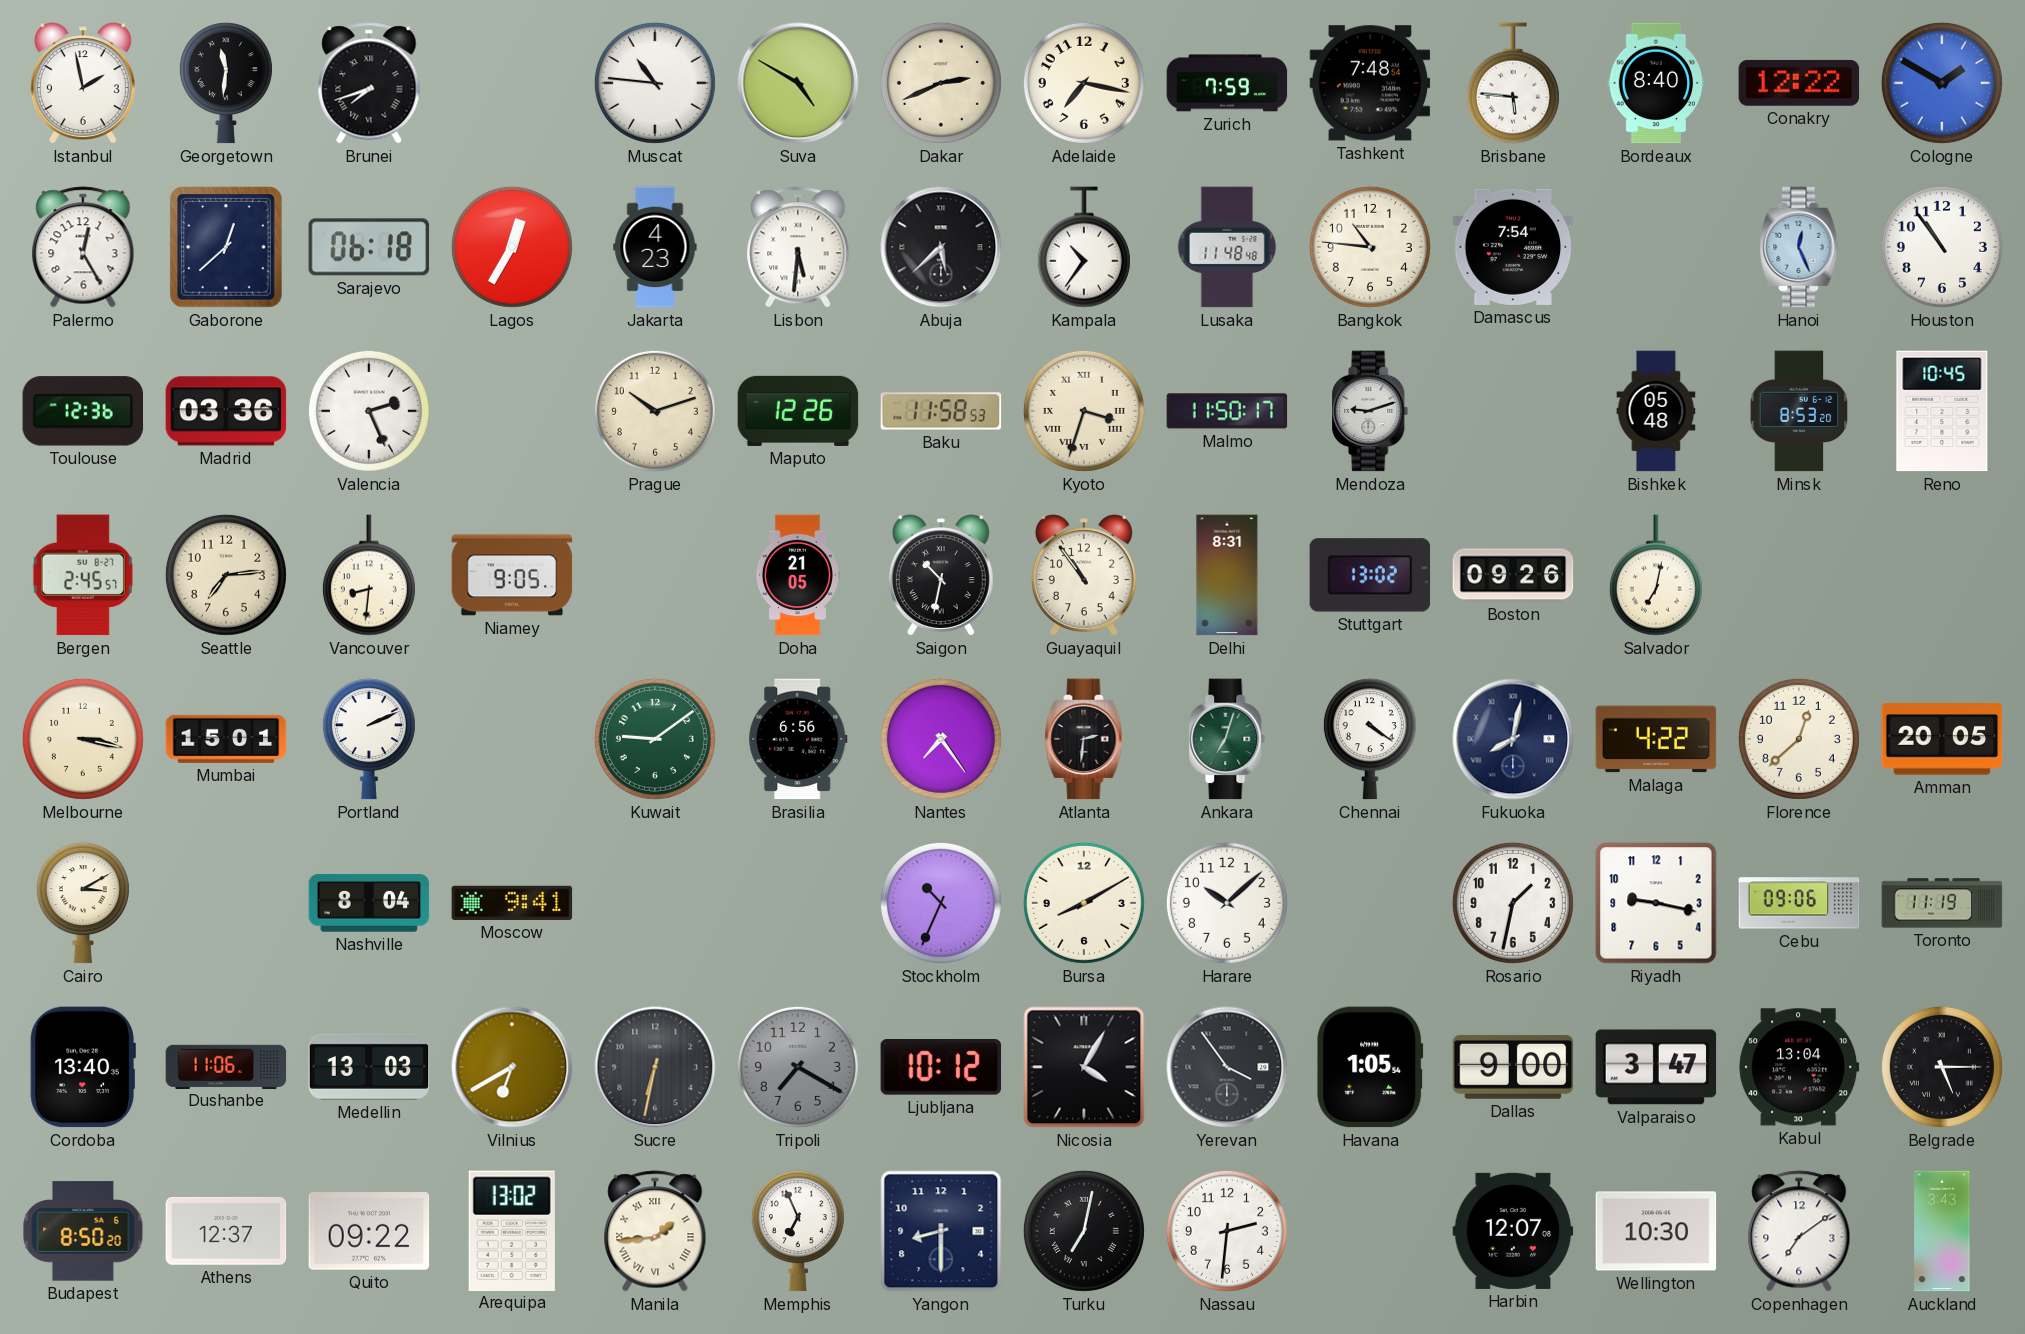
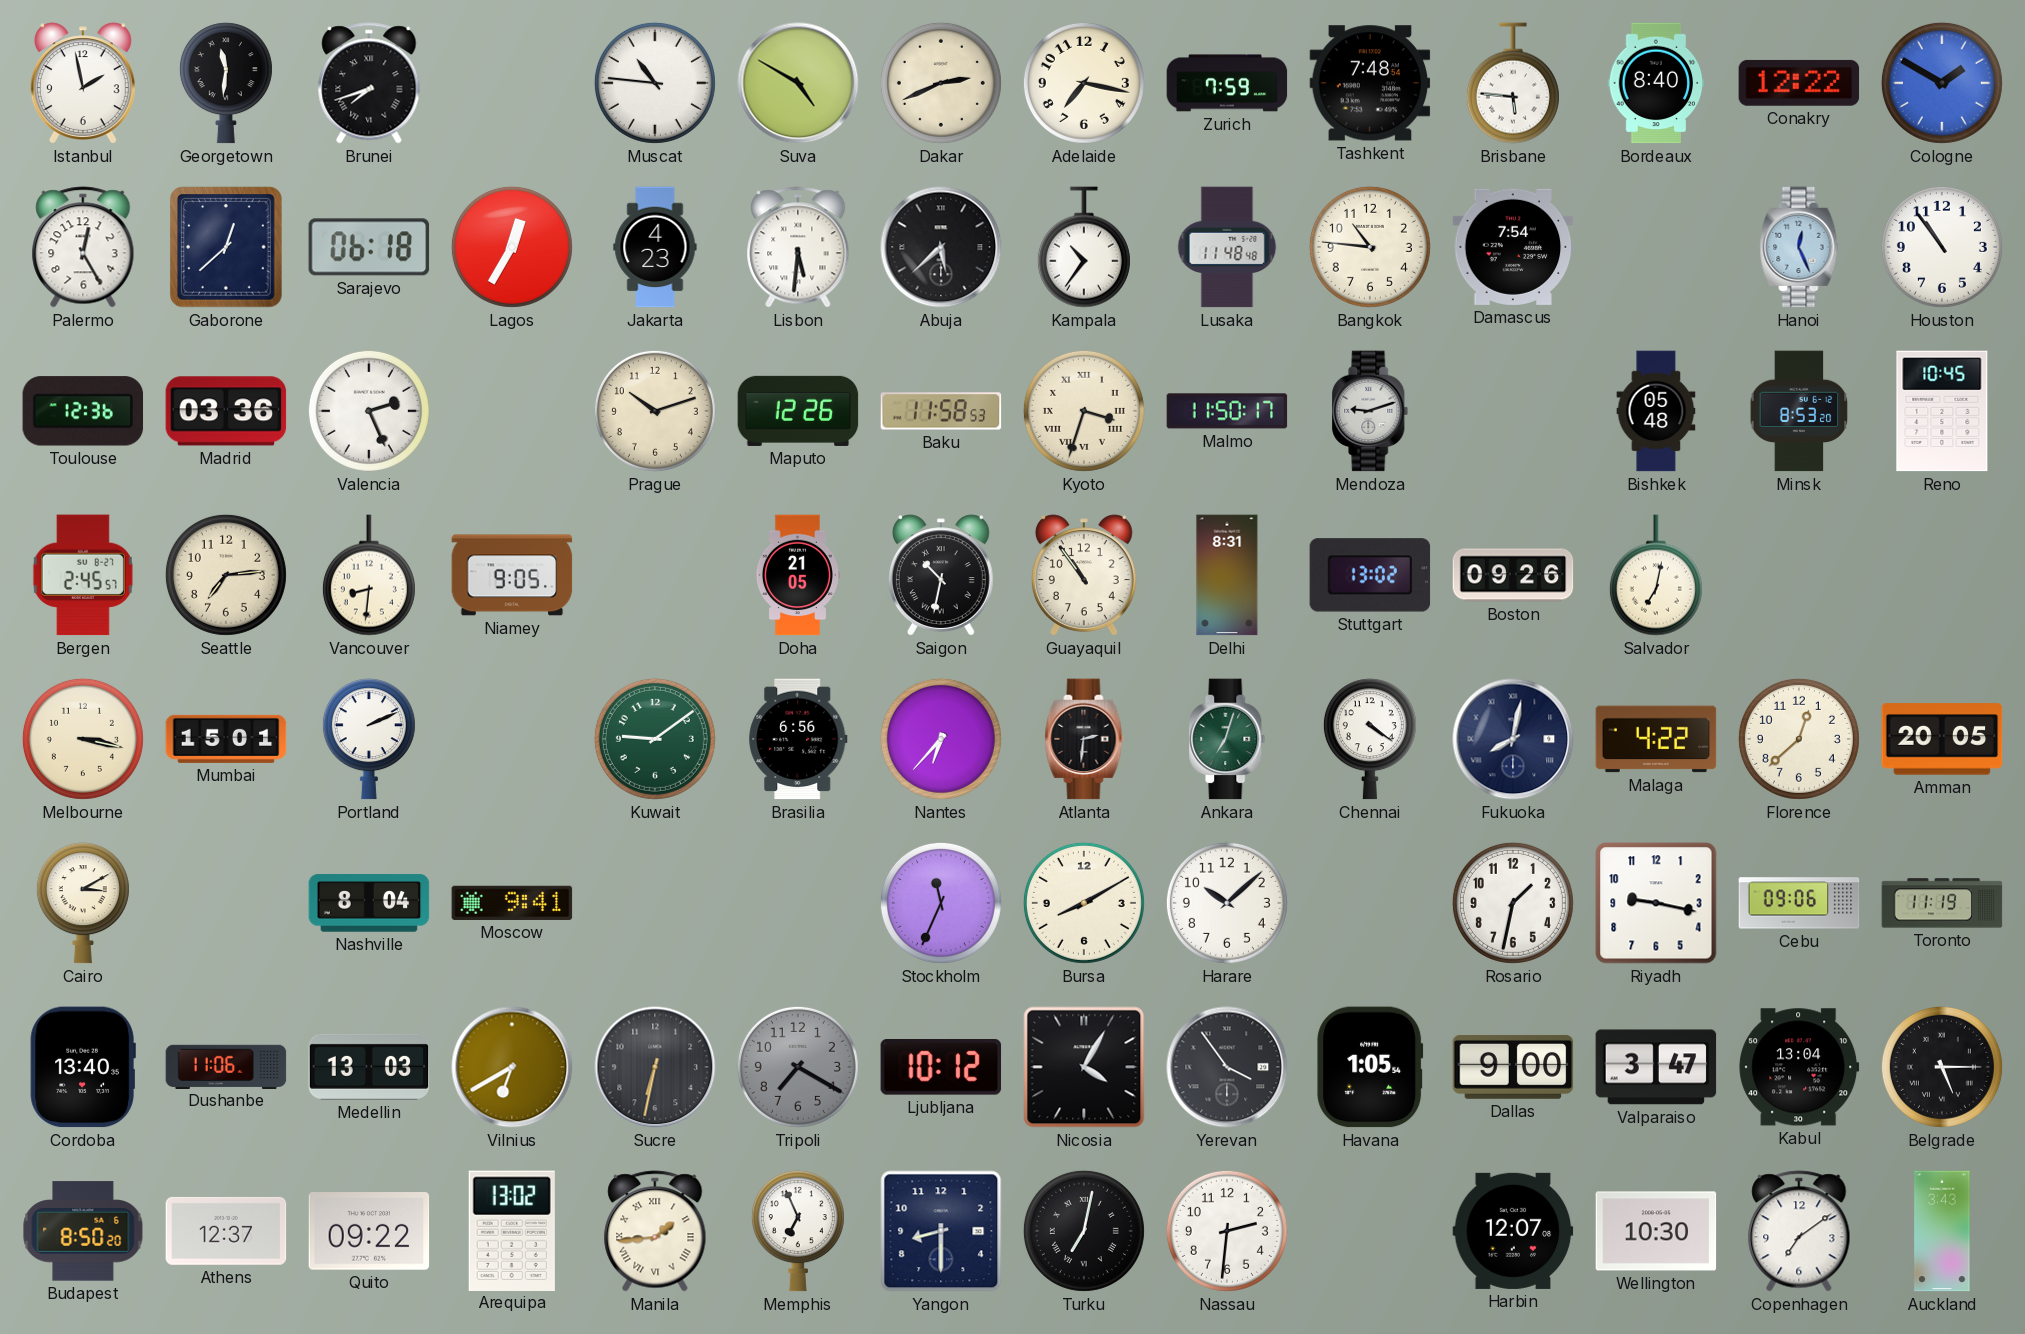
Nantes: 7:24 -> 6:37
Stockholm: 10:34 -> 11:34
